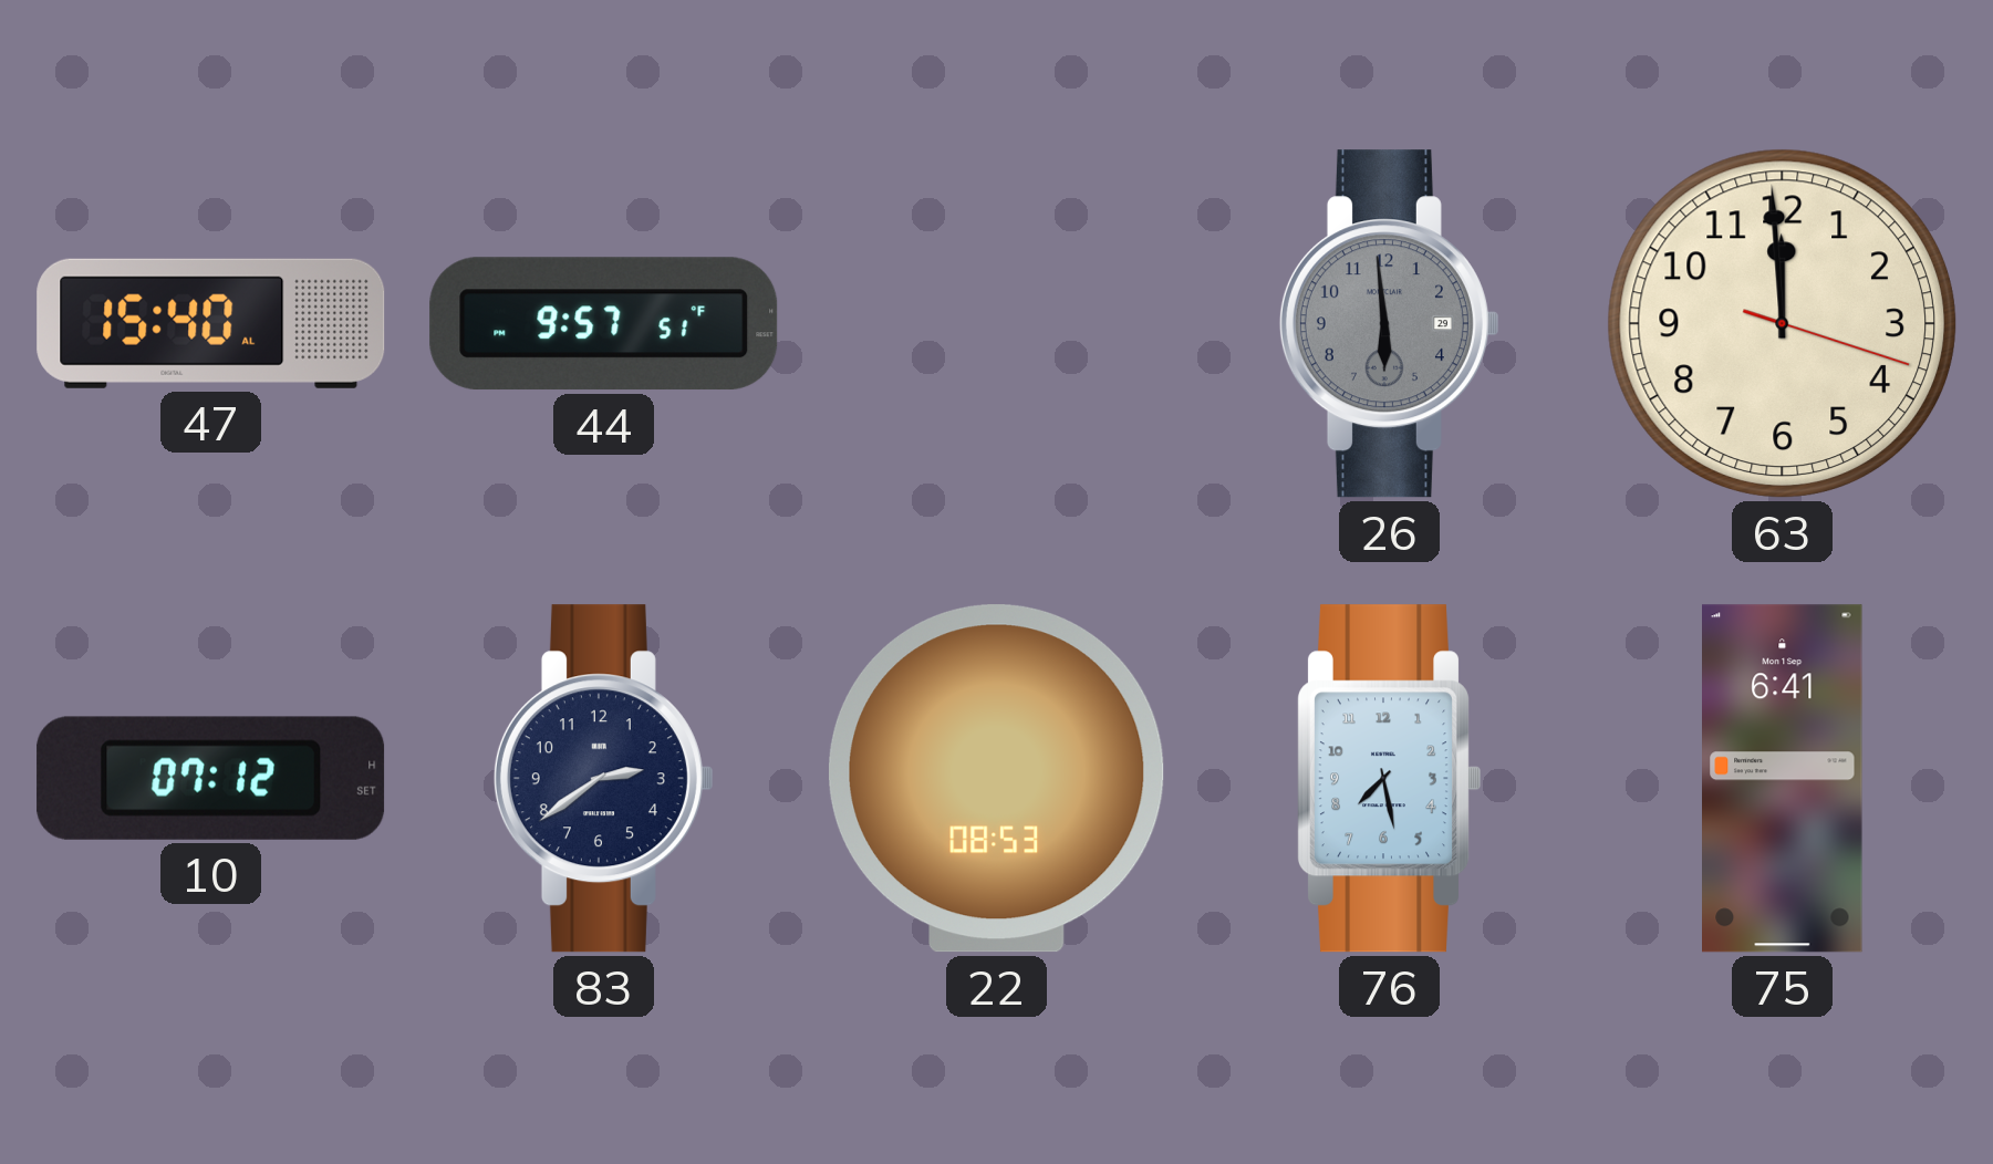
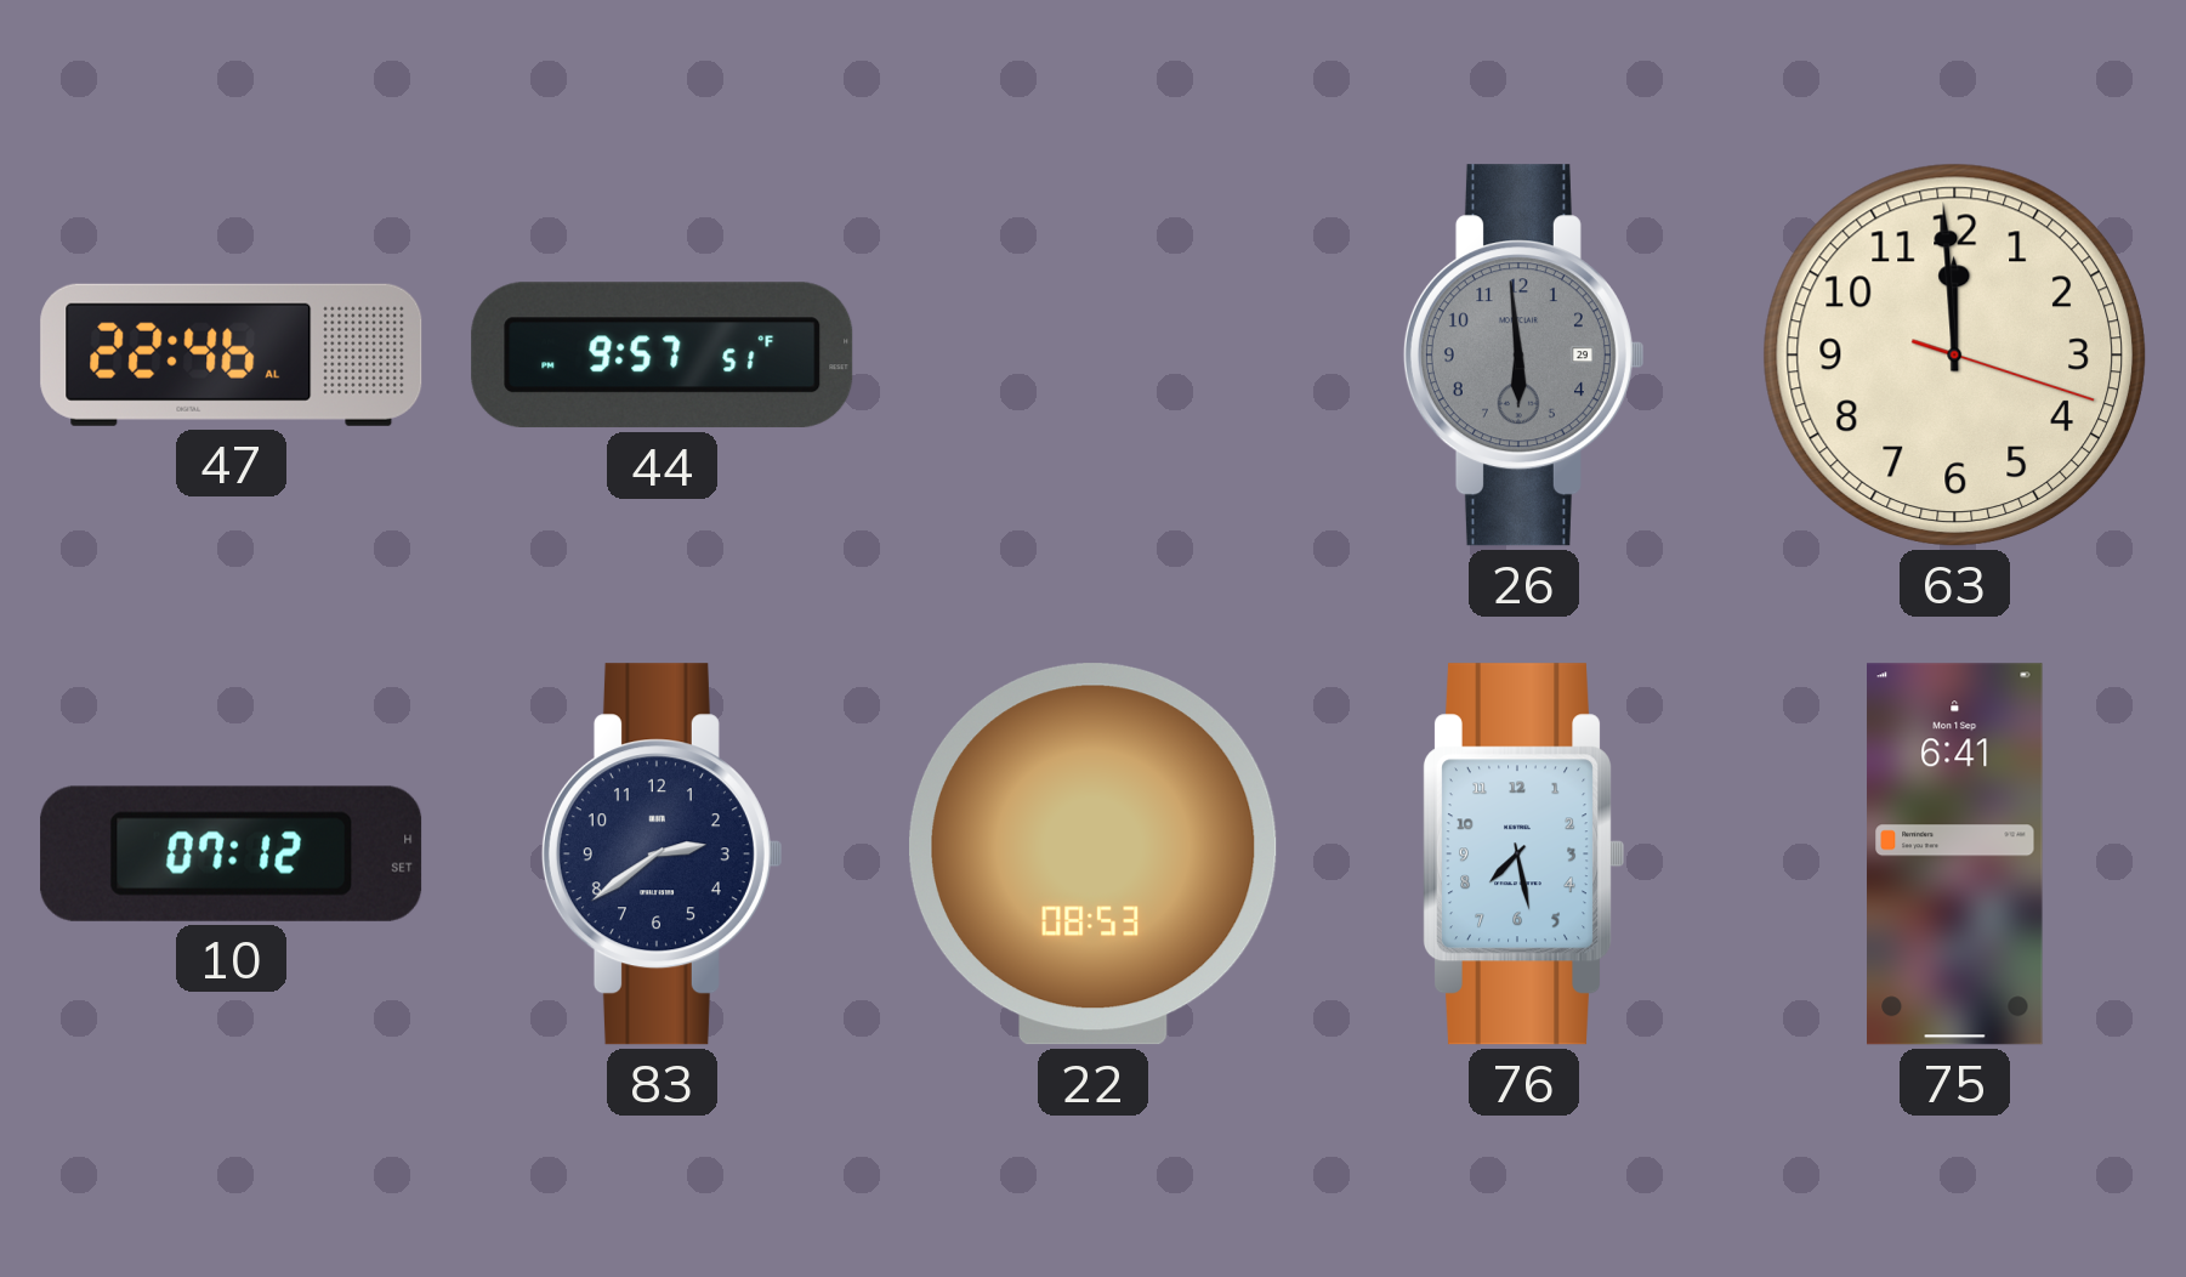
47: 15:40 -> 22:46
